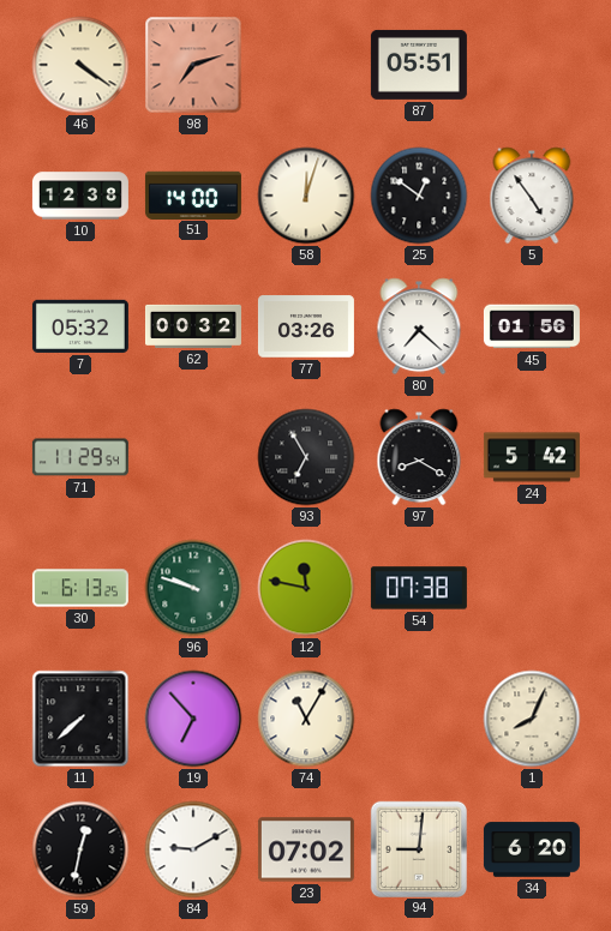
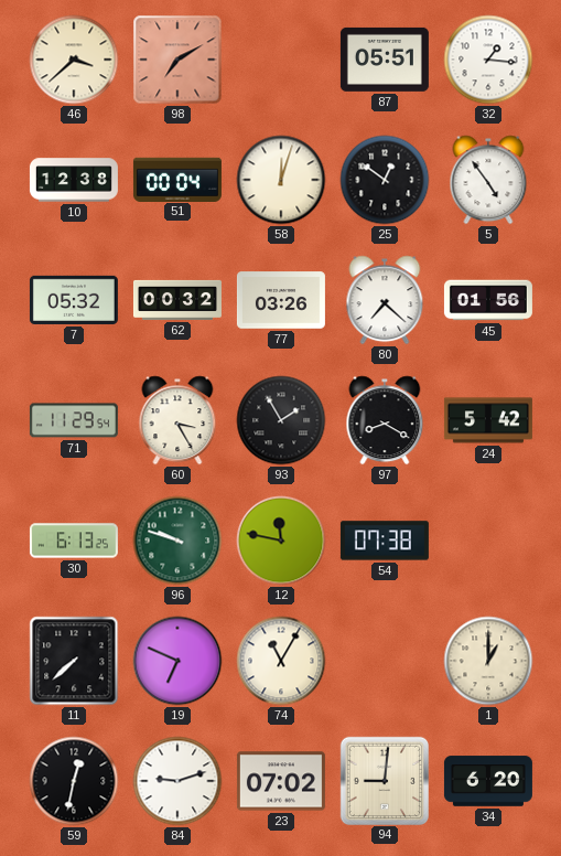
46: 4:21 -> 3:38
98: 7:12 -> 7:10
32: none -> 1:16
51: 14:00 -> 00:04
60: none -> 3:25
93: 6:55 -> 1:55
19: 6:53 -> 6:49
1: 8:04 -> 1:00
84: 9:10 -> 9:12
